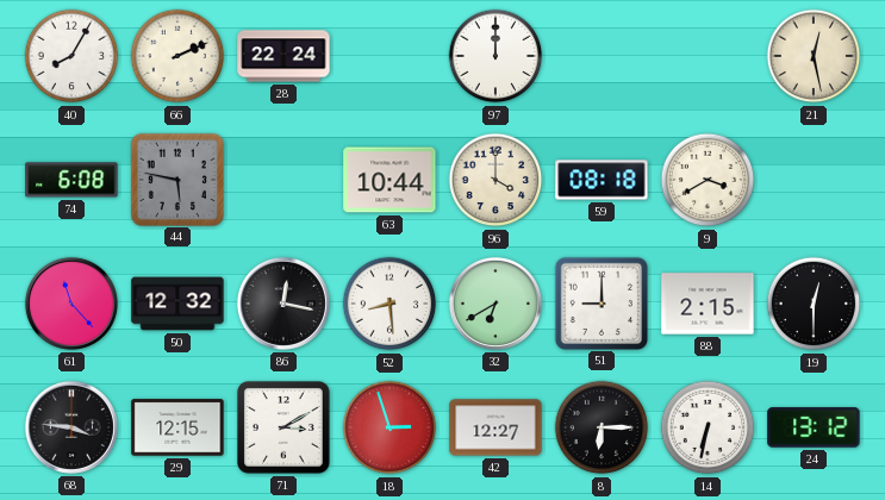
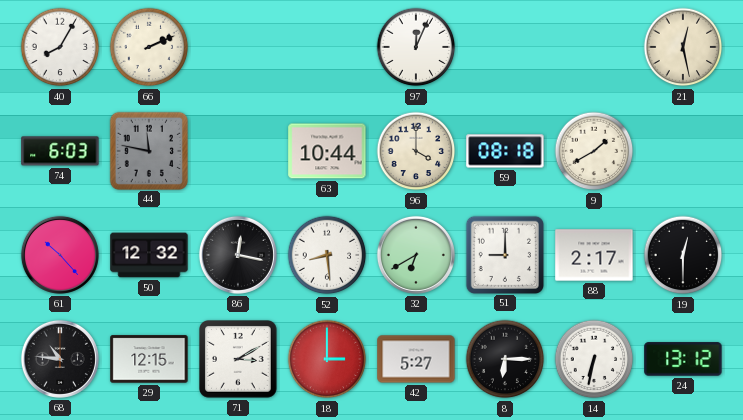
28: 22:24 -> none
97: 12:00 -> 12:04
74: 6:08 -> 6:03
44: 5:47 -> 11:47
9: 3:40 -> 1:40
61: 11:23 -> 10:23
88: 2:15 -> 2:17
68: 3:46 -> 10:46
18: 2:57 -> 3:00
42: 12:27 -> 5:27
